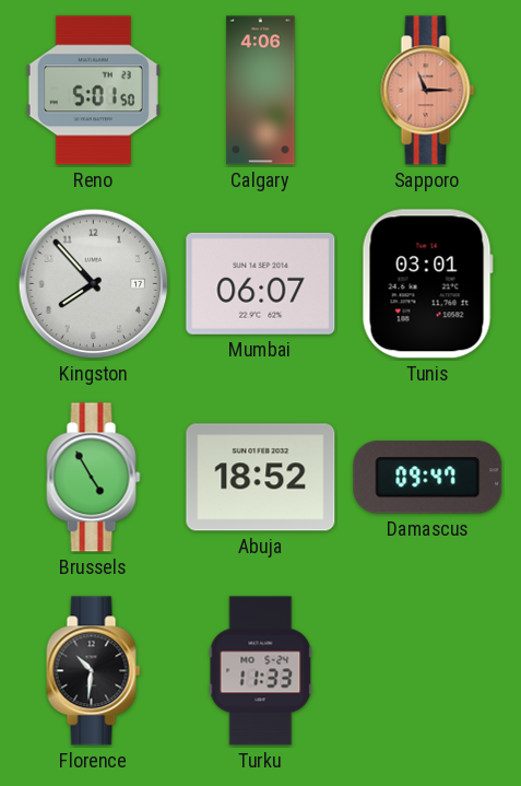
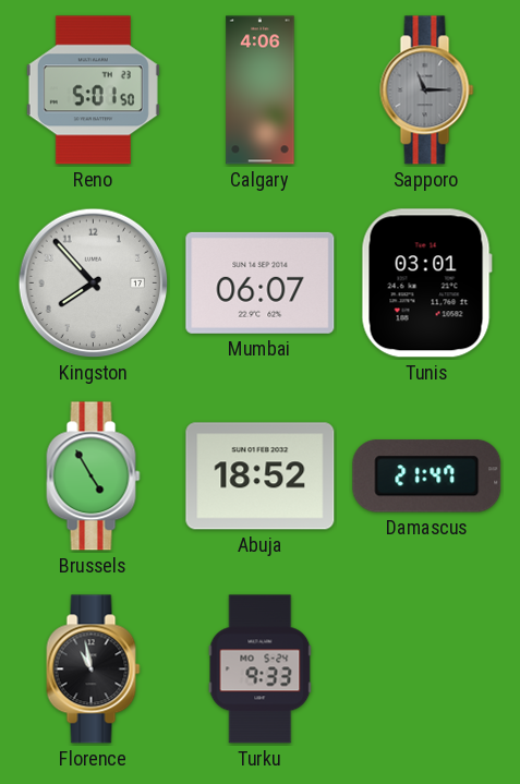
Sapporo dial: salmon -> grey
Damascus: 09:47 -> 21:47
Florence: 10:31 -> 10:58
Turku: 11:33 -> 9:33
